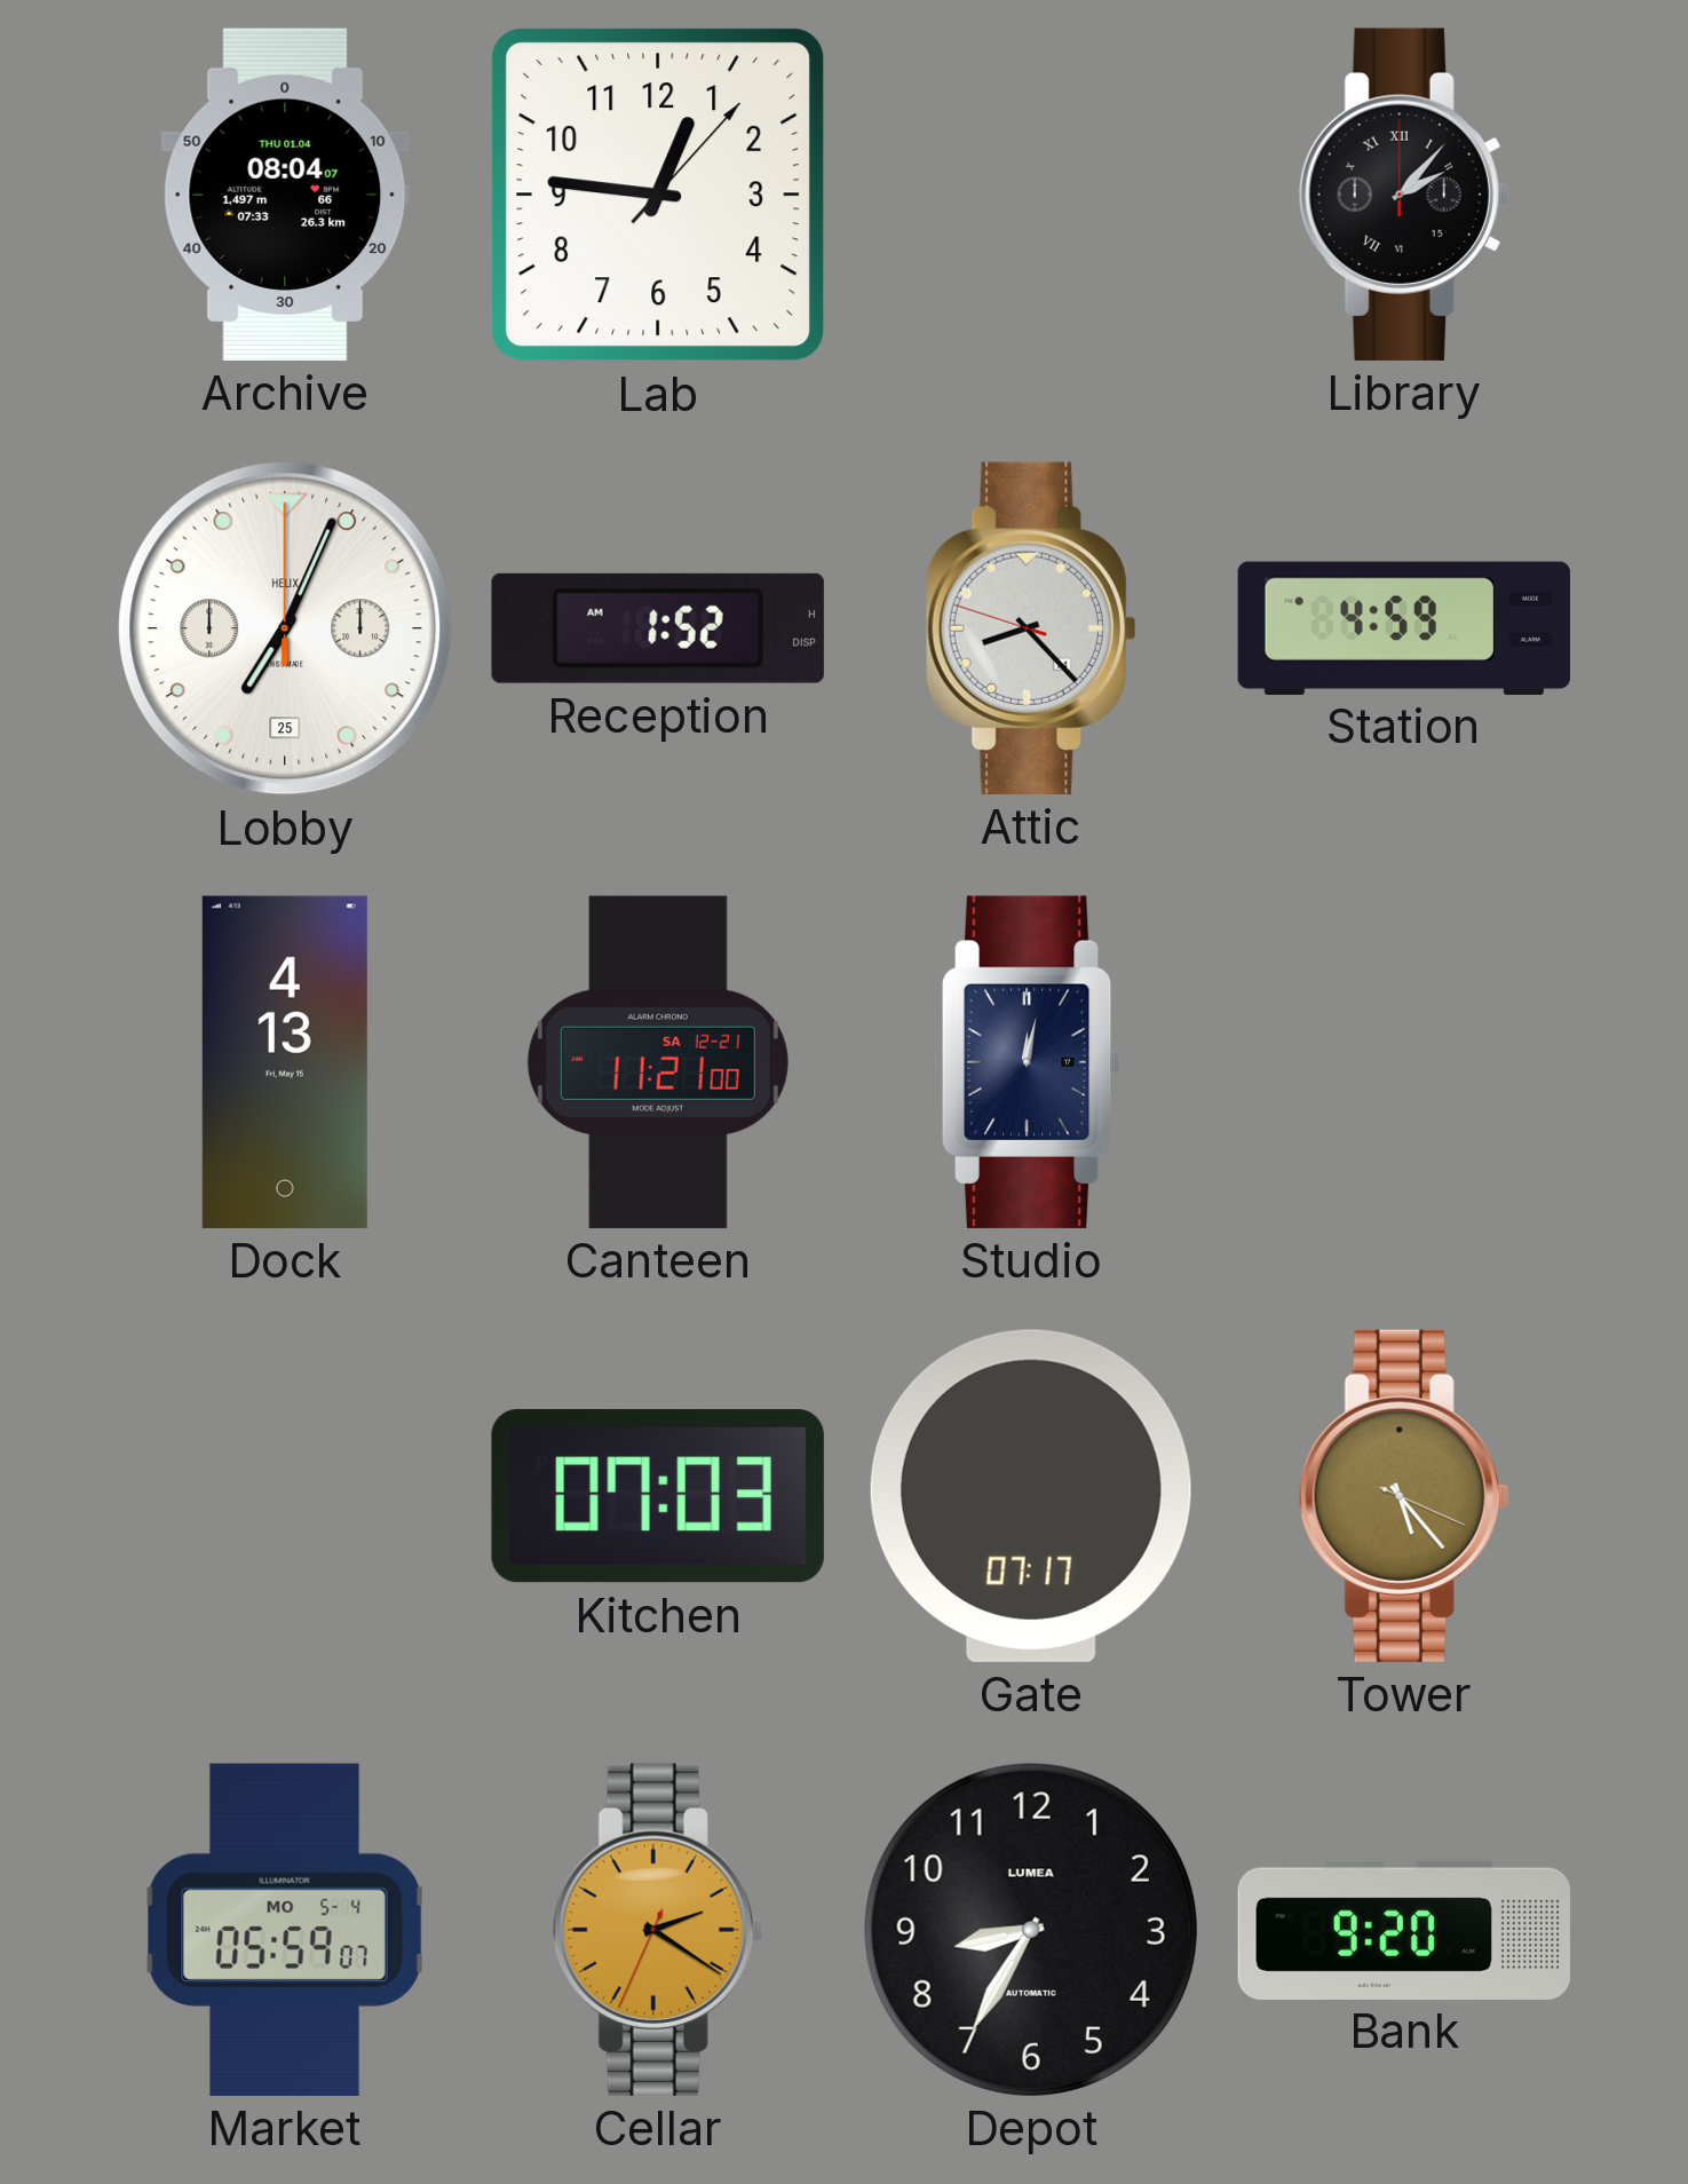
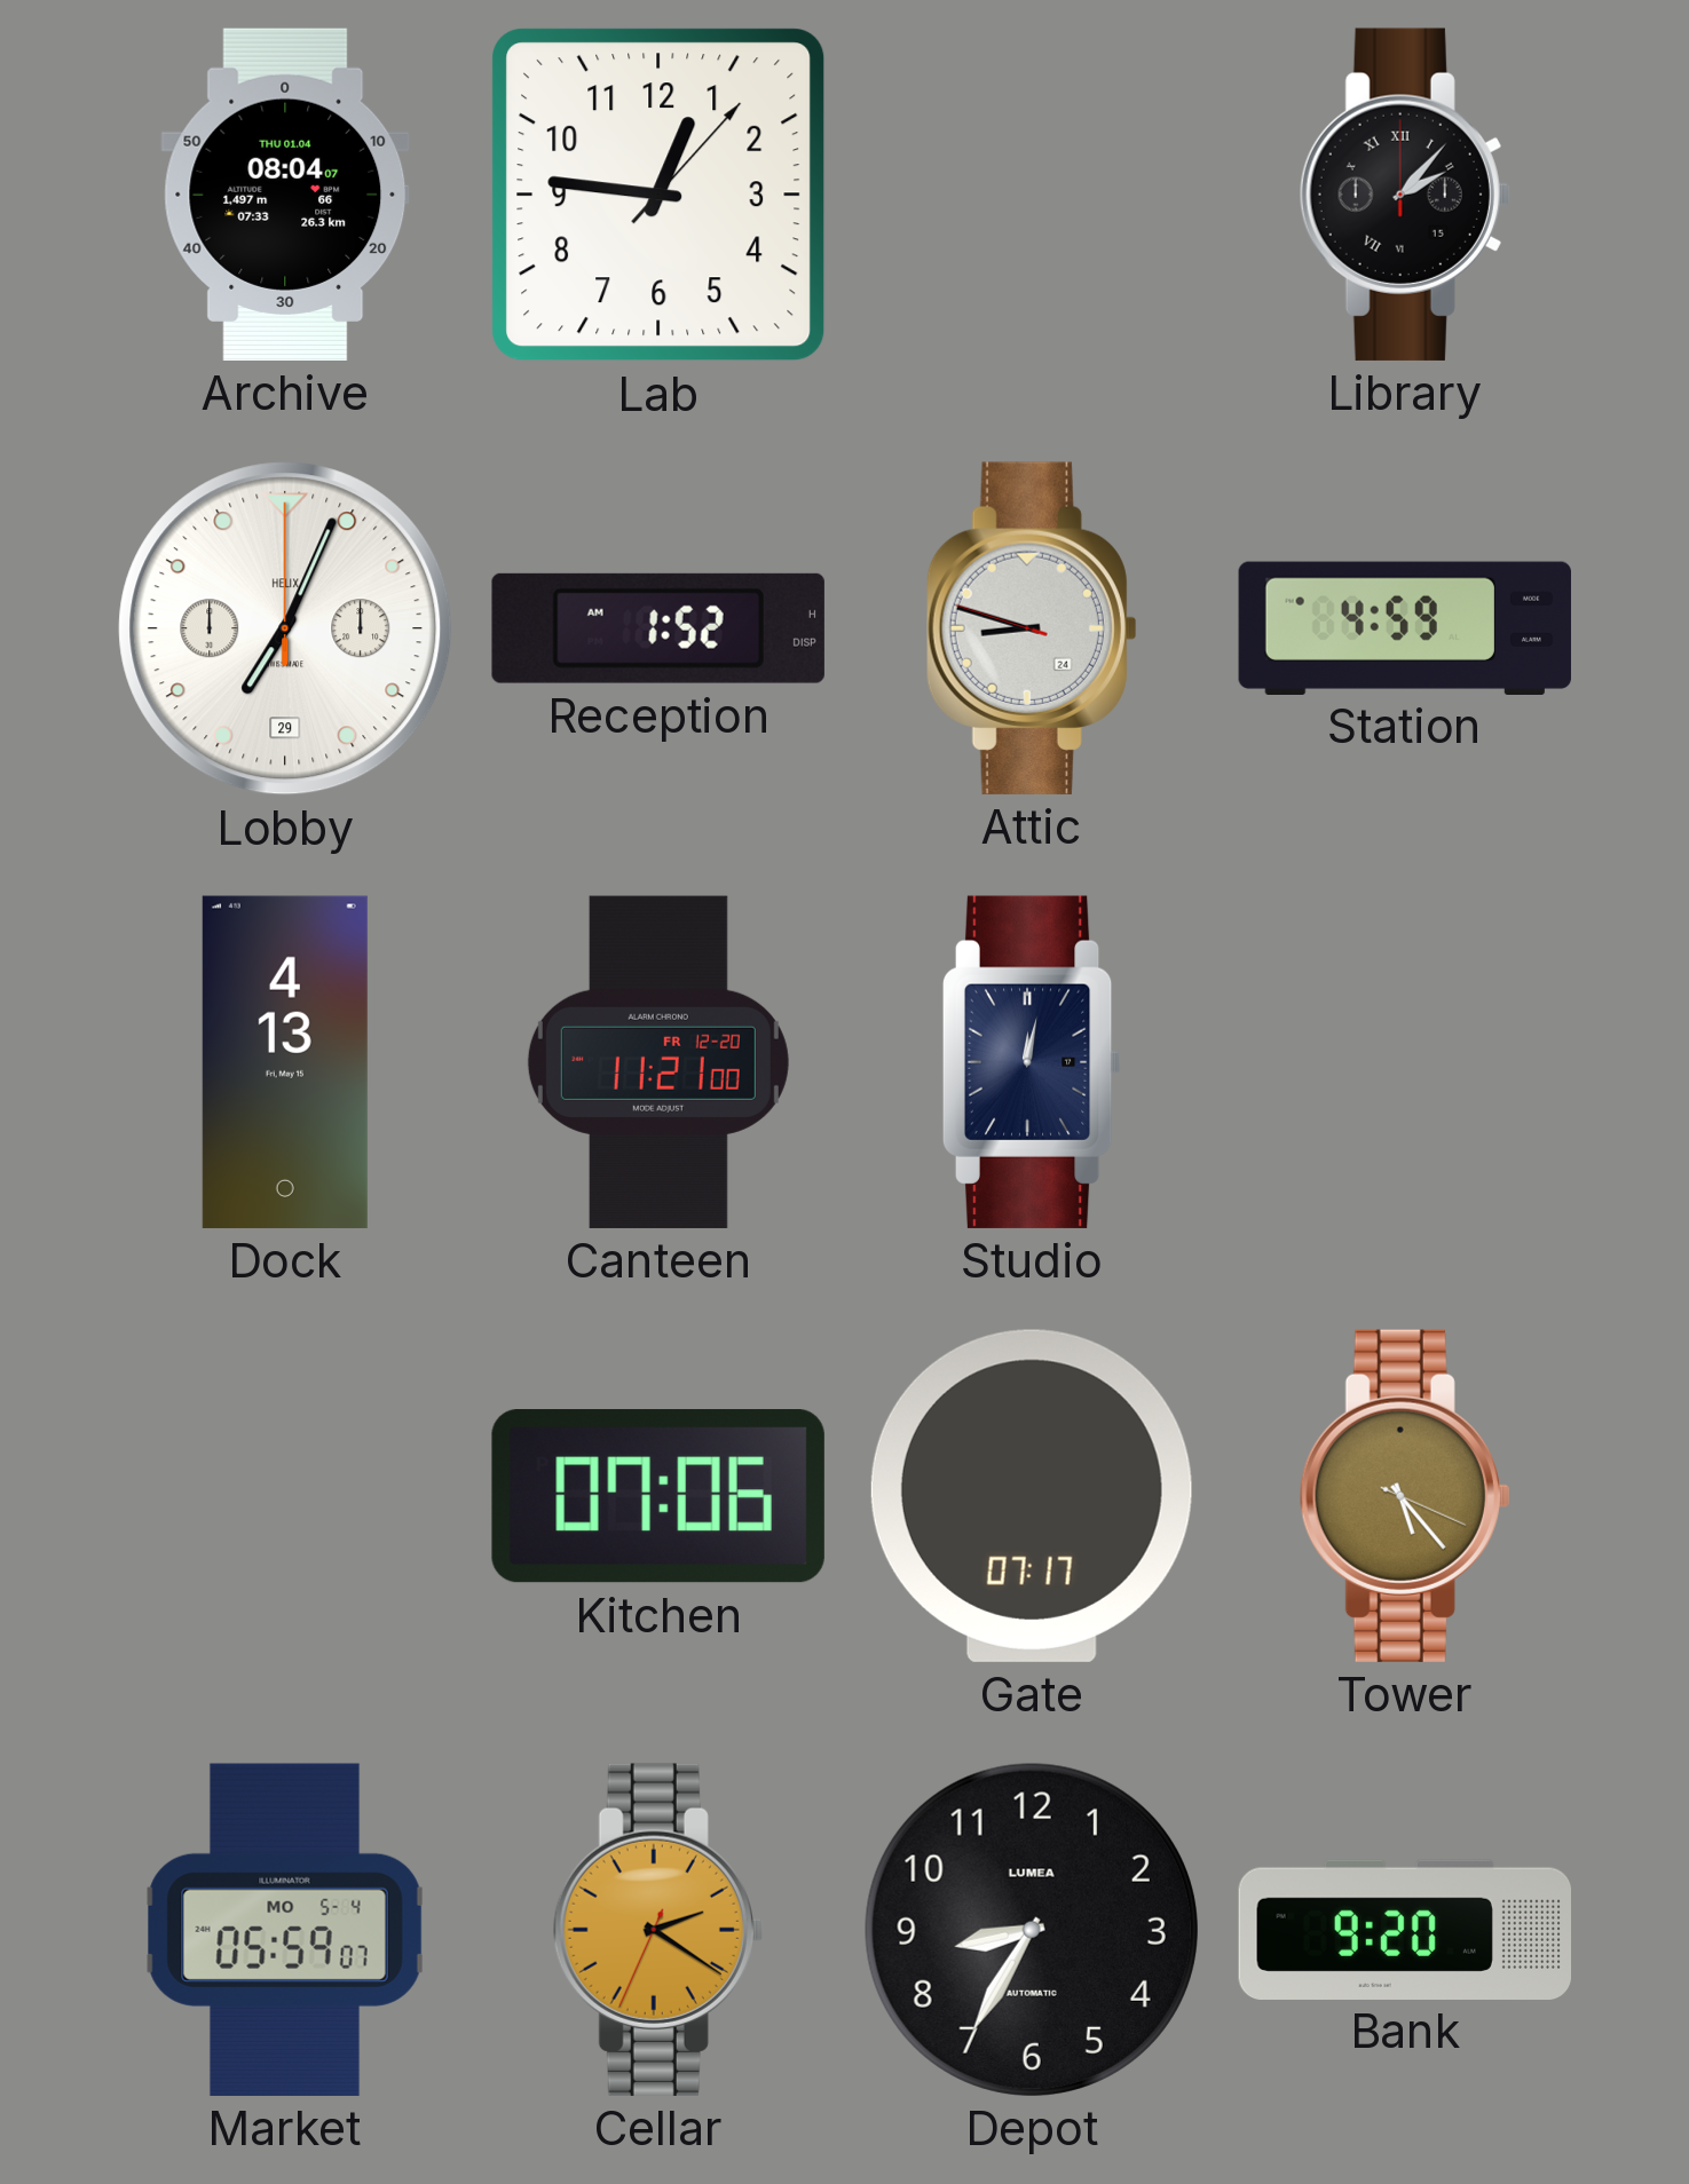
Lobby date: 25 -> 29
Attic: 8:22 -> 8:47
Canteen date: SA 12-21 -> FR 12-20
Kitchen: 07:03 -> 07:06
